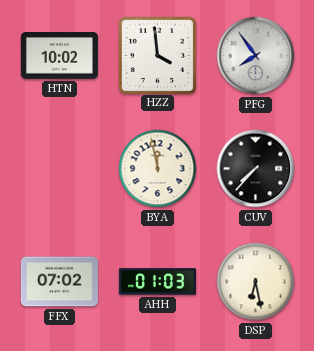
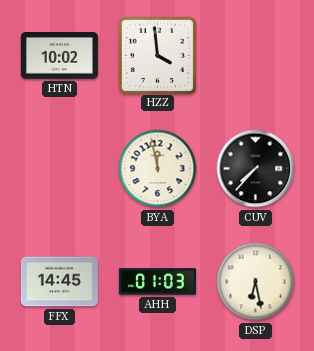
PFG: 7:54 -> none
FFX: 07:02 -> 14:45
